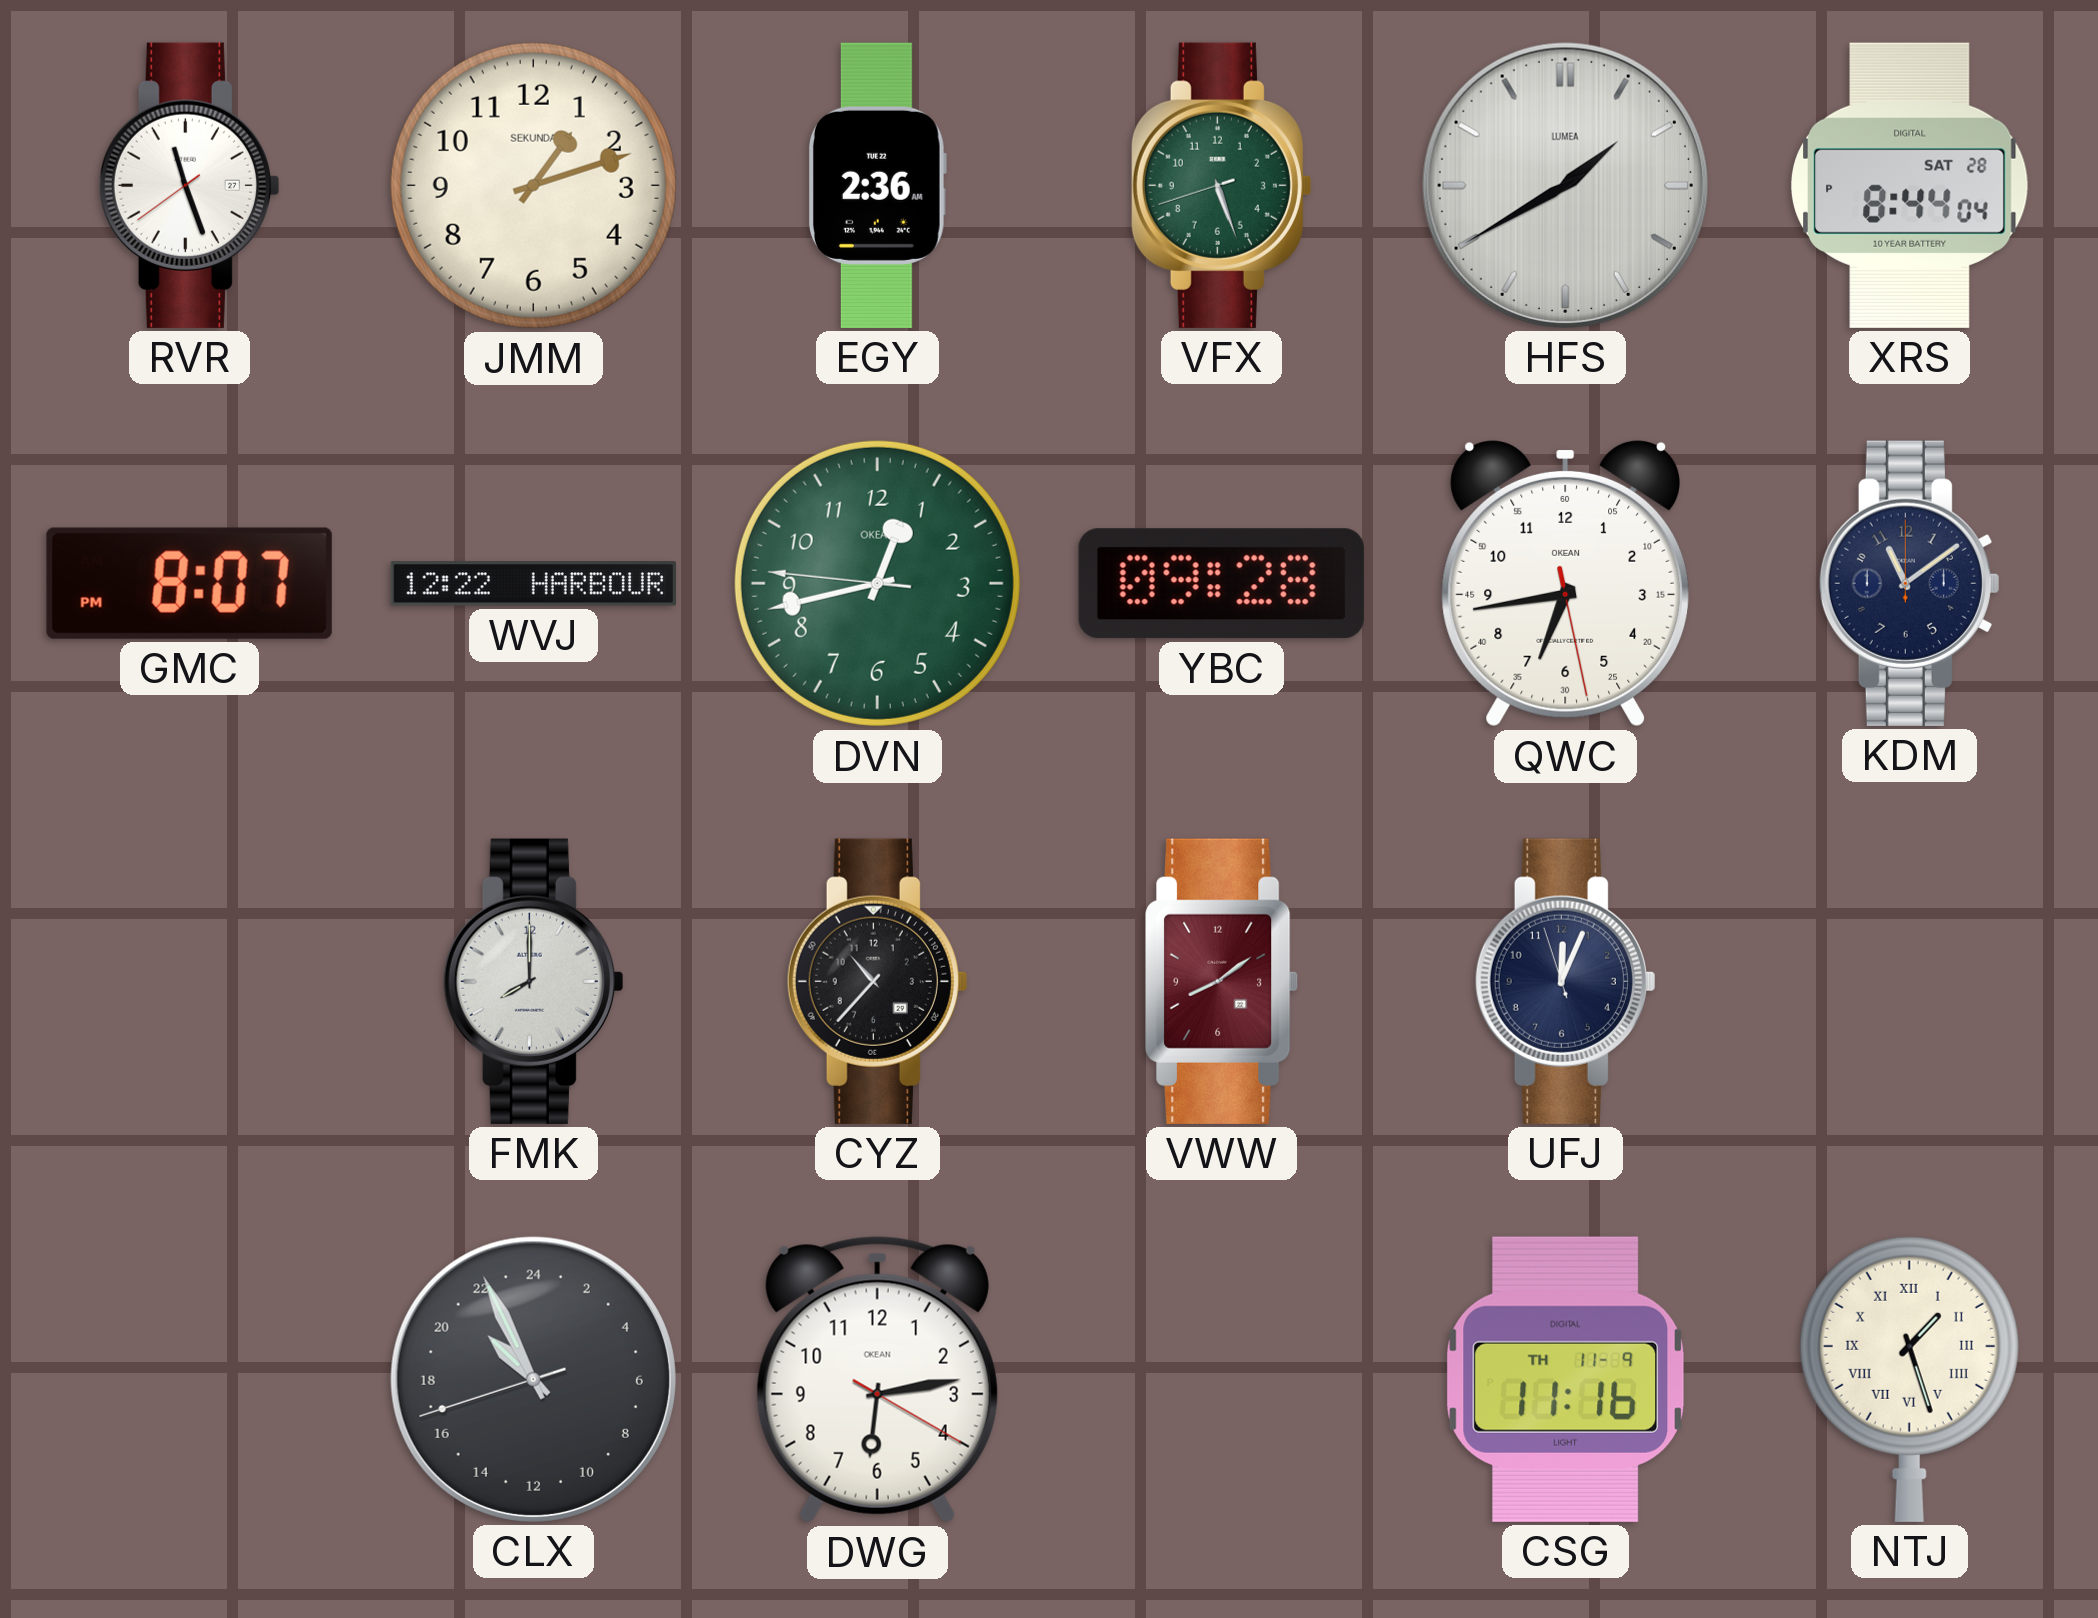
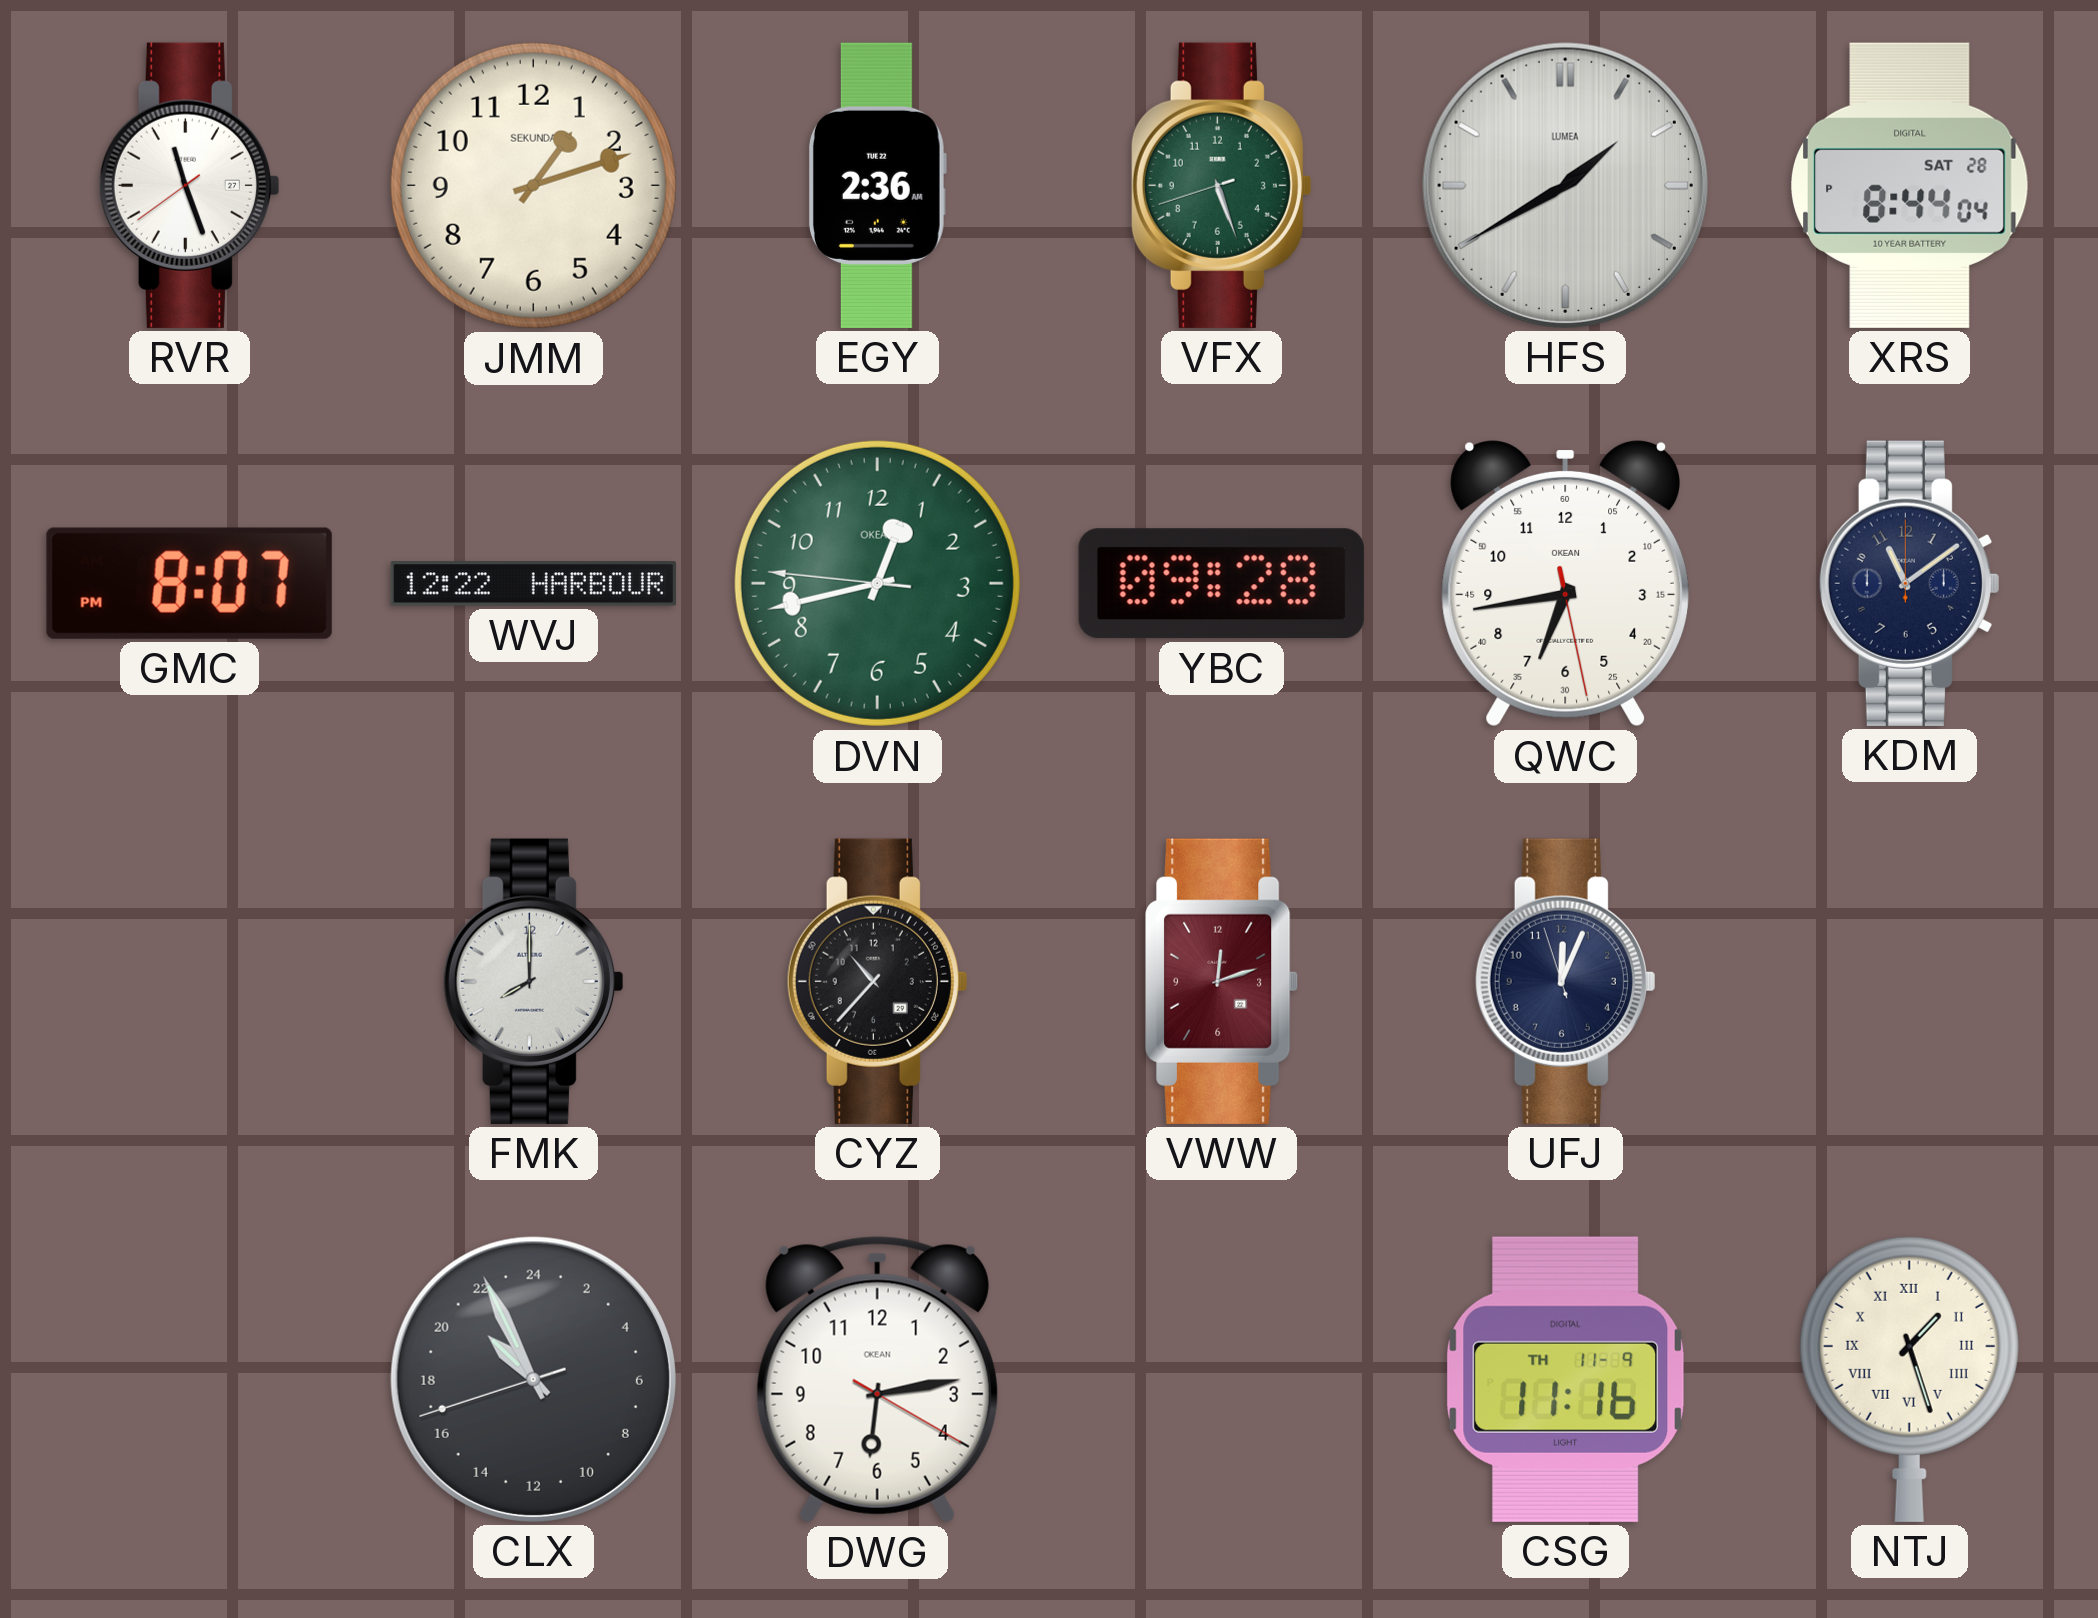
VWW: 8:09 -> 12:12
